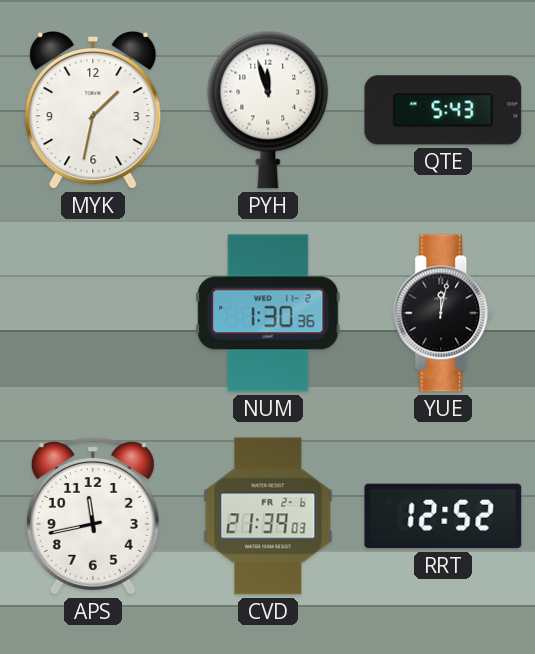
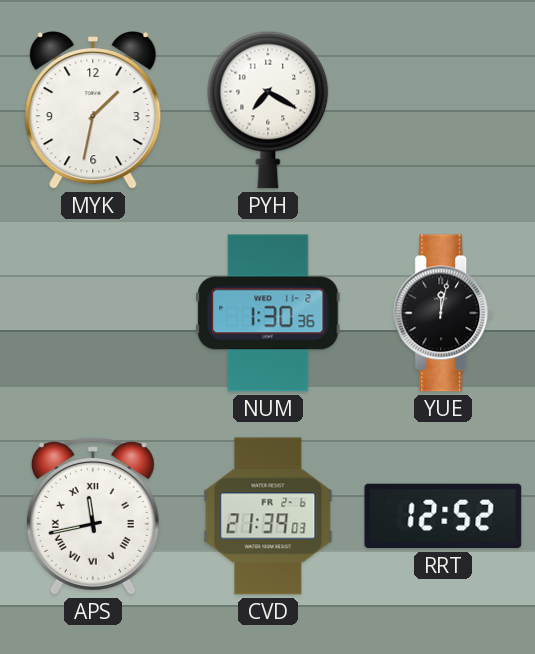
PYH: 11:57 -> 7:20
QTE: 5:43 -> none
APS numerals: Arabic -> Roman
